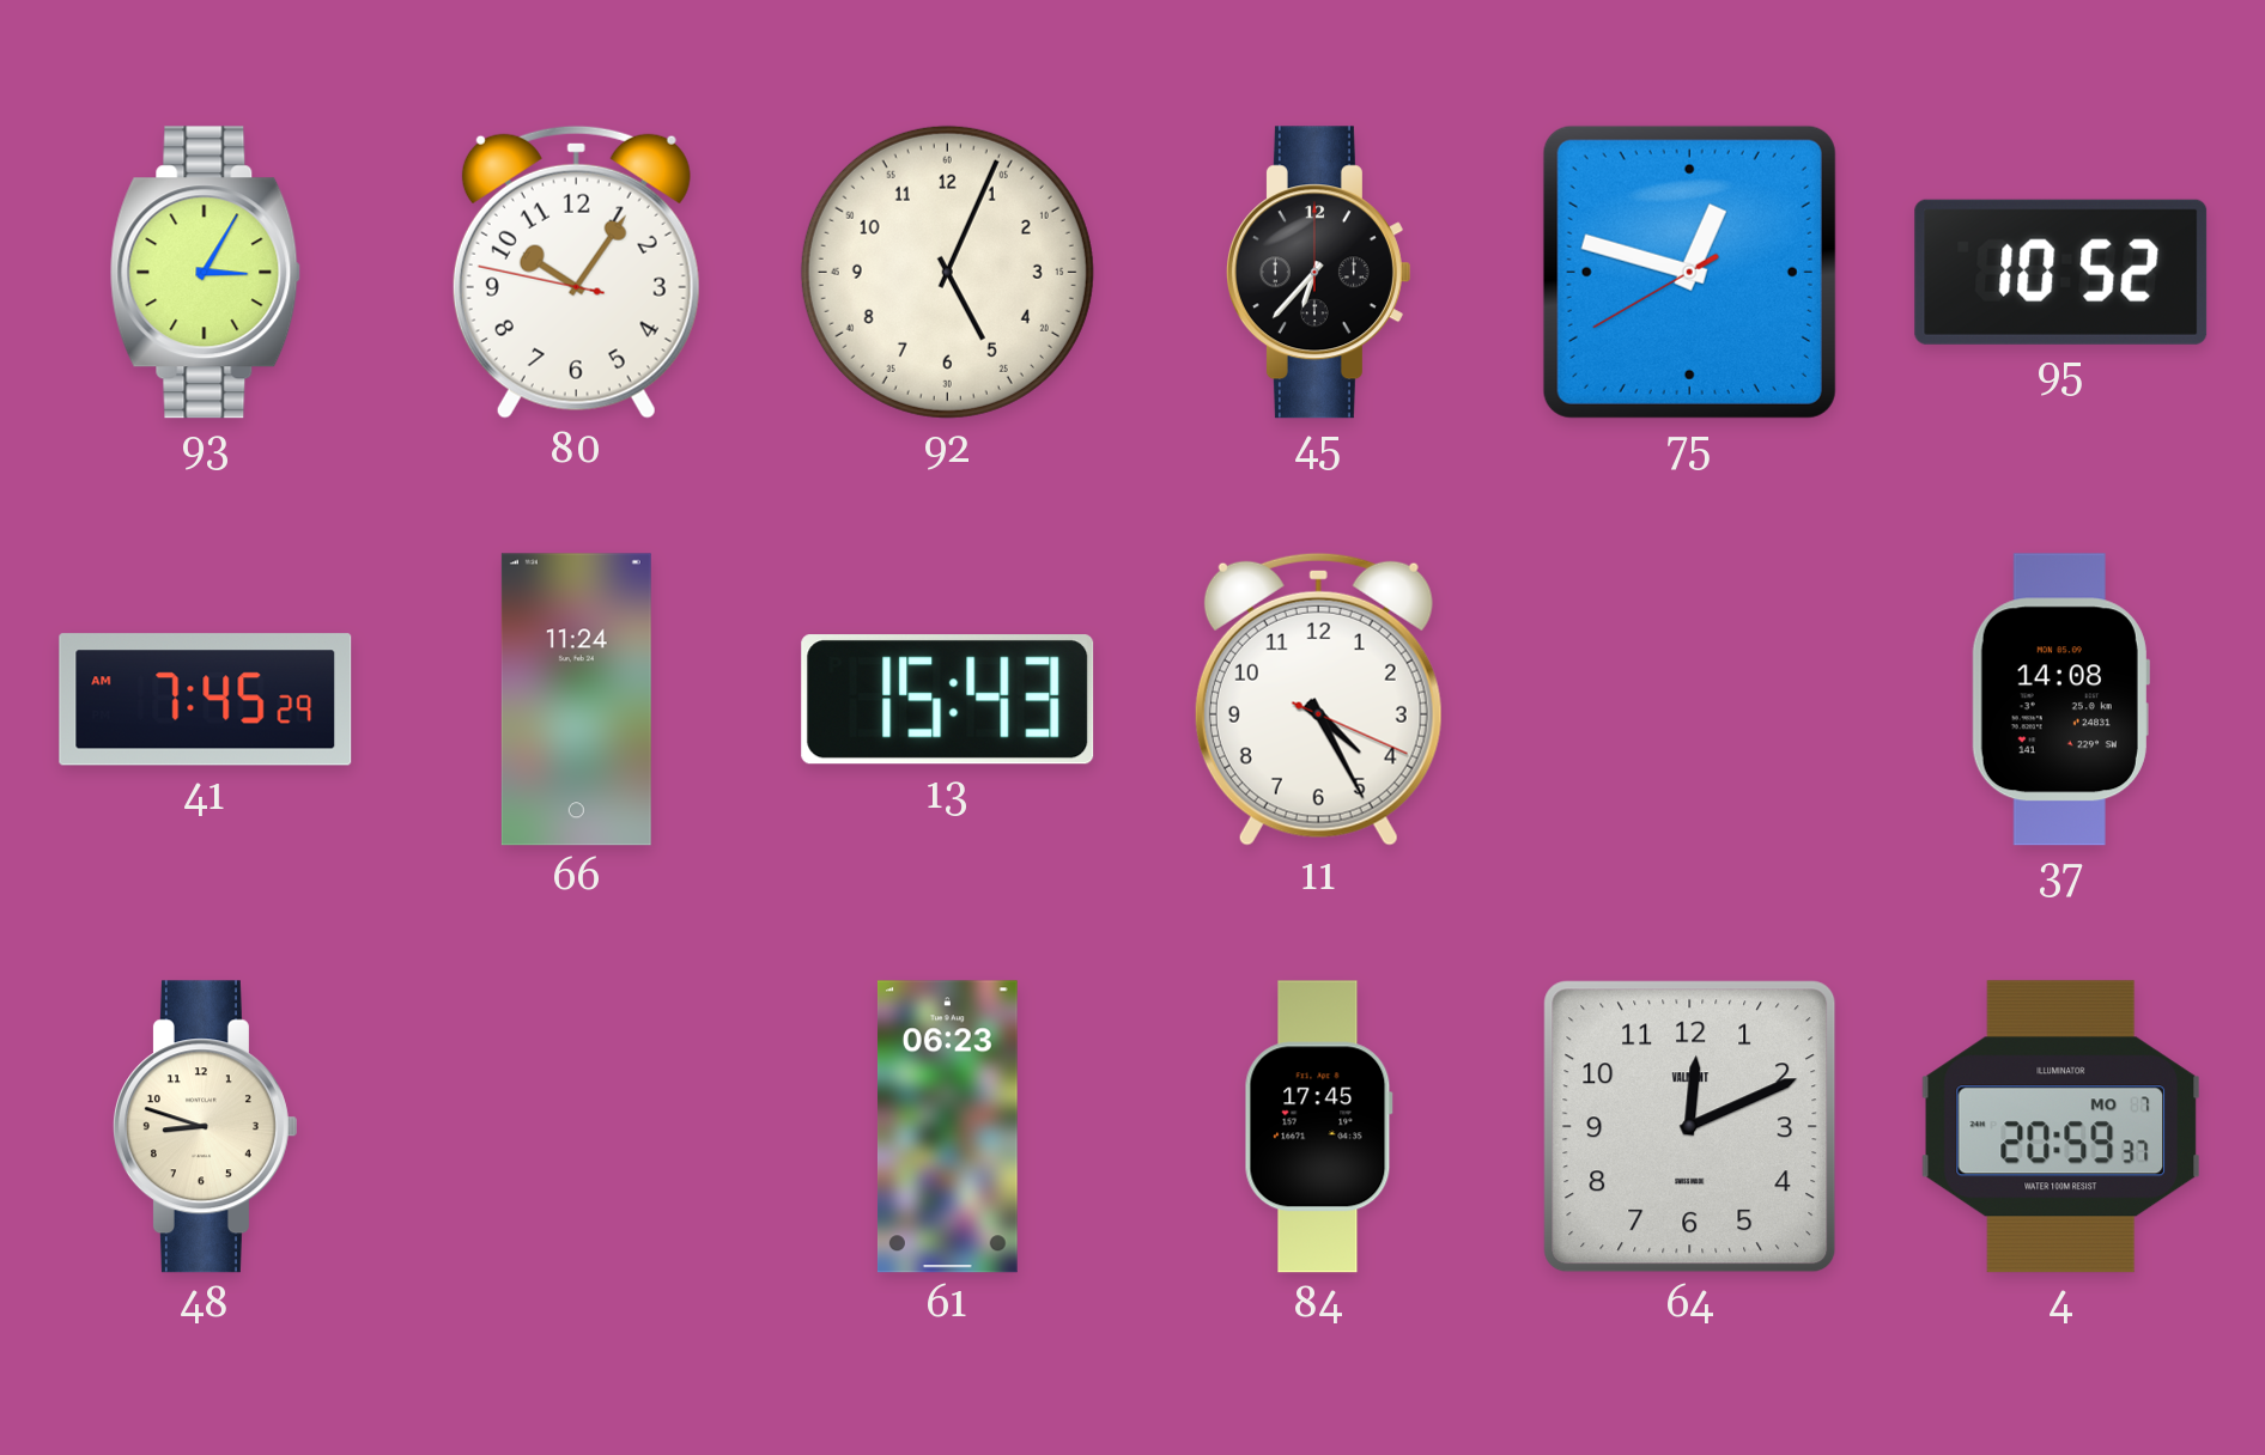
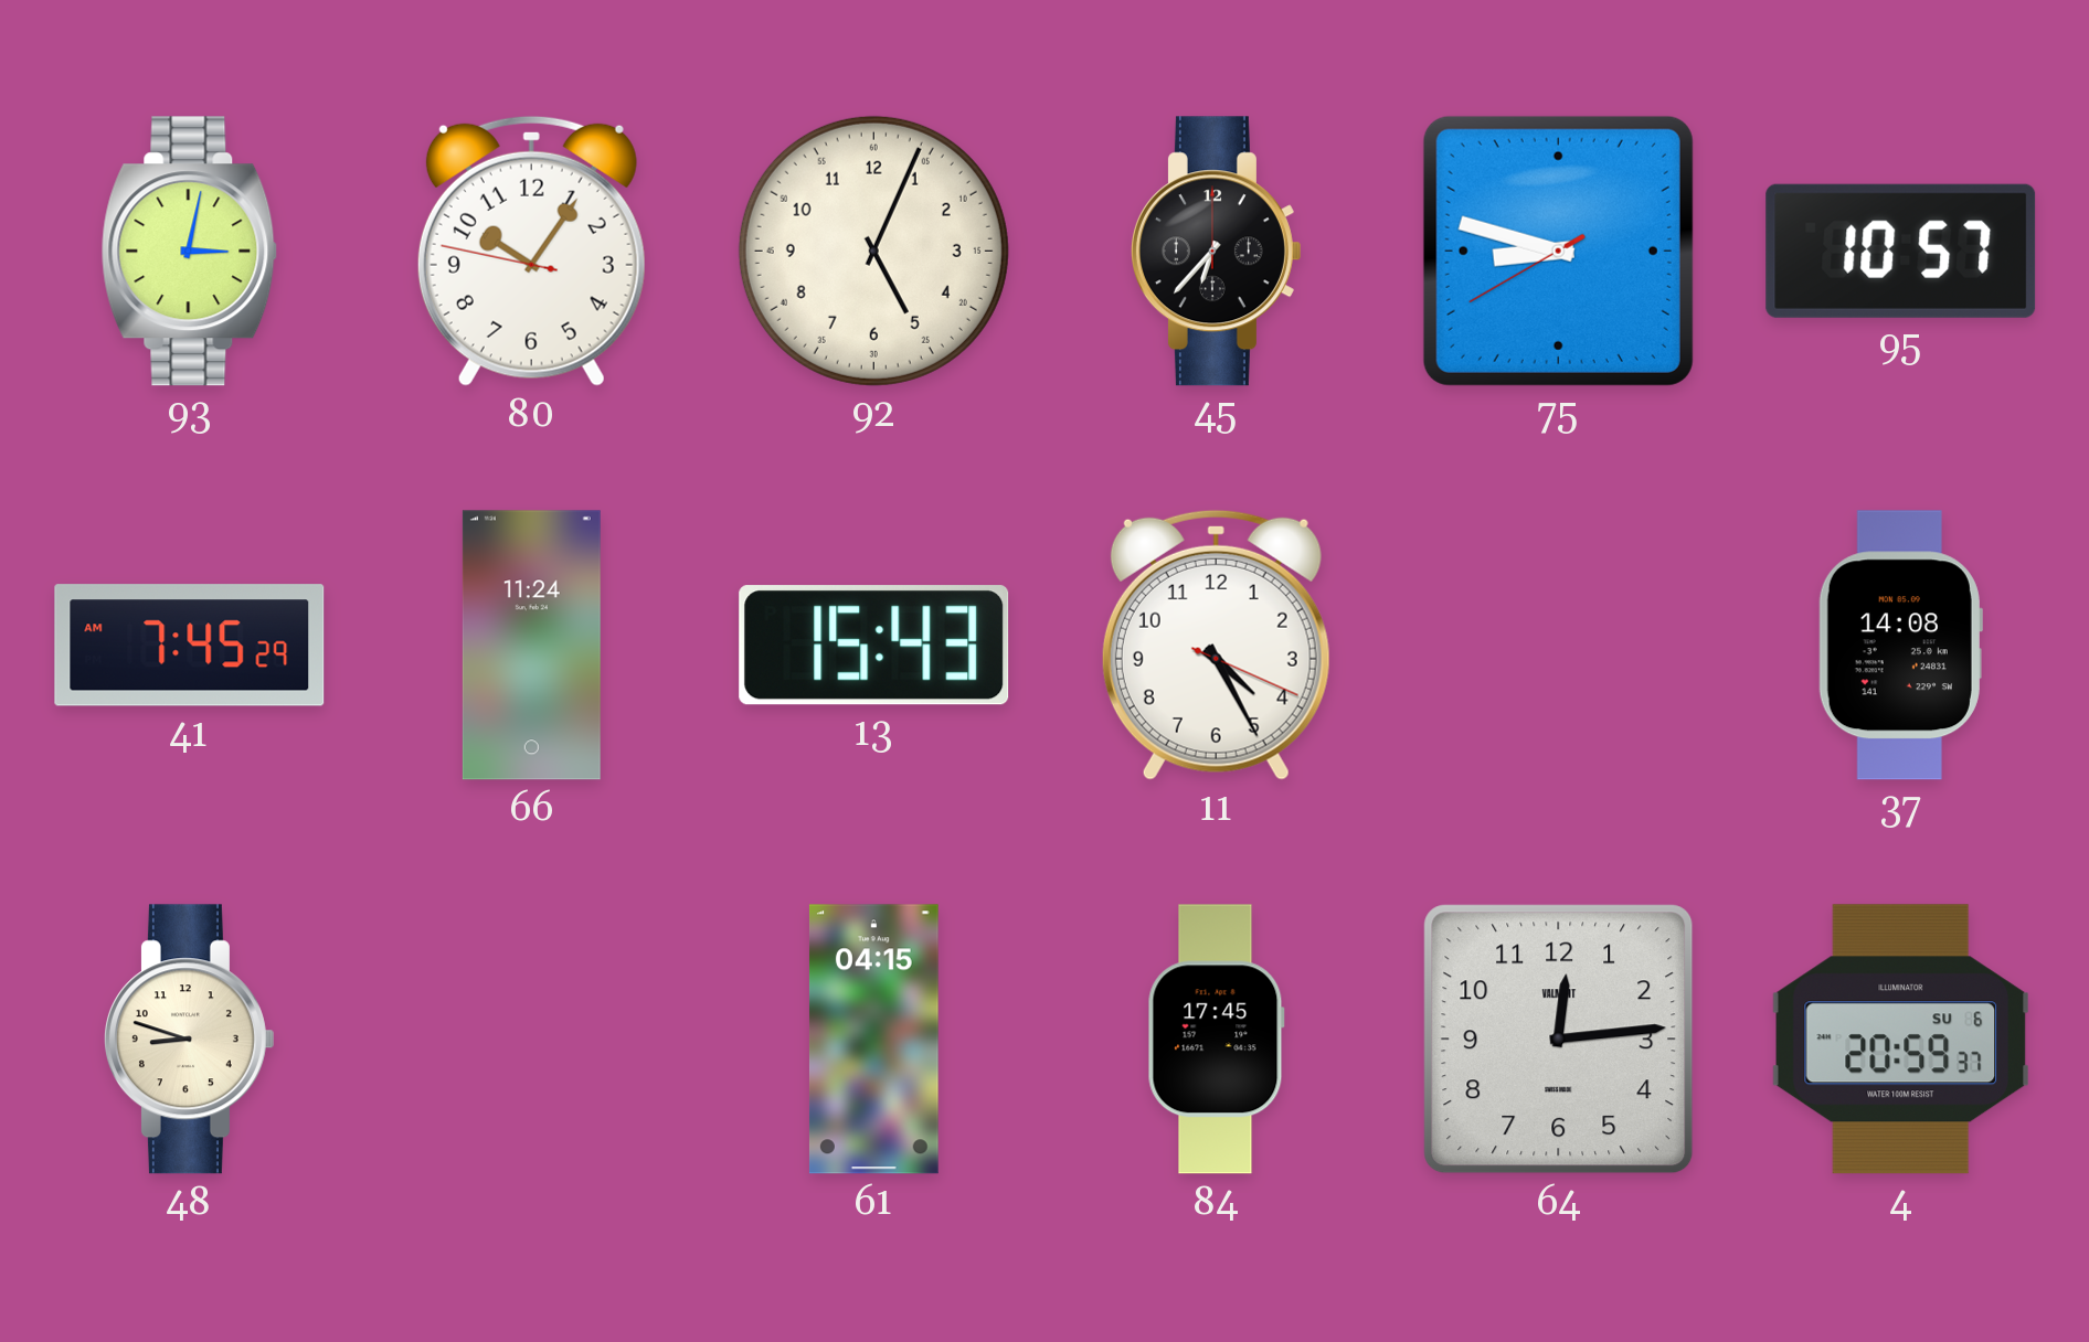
93: 3:05 -> 3:02
75: 12:47 -> 8:47
95: 10:52 -> 10:57
61: 06:23 -> 04:15
64: 12:11 -> 12:14
4 date: MO 7 -> SU 6
